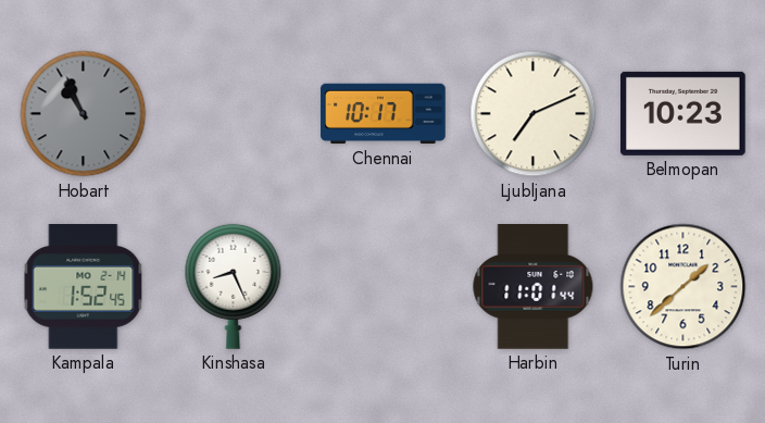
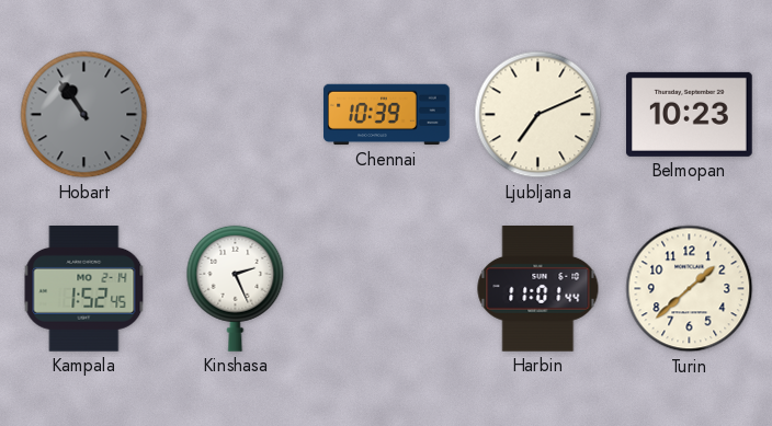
Hobart: 10:56 -> 10:54
Chennai: 10:17 -> 10:39
Kinshasa: 8:26 -> 2:26
